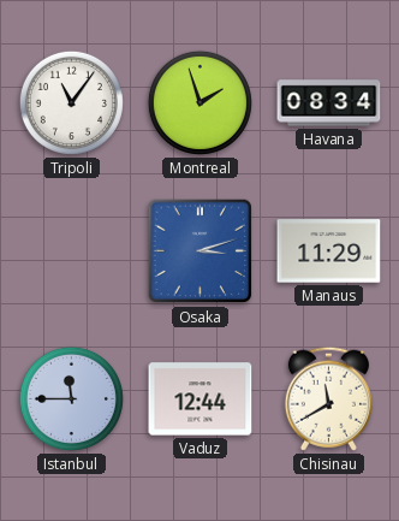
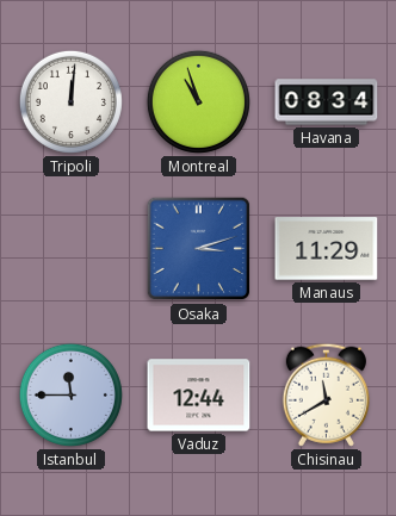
Tripoli: 11:06 -> 12:01
Montreal: 1:57 -> 10:57
